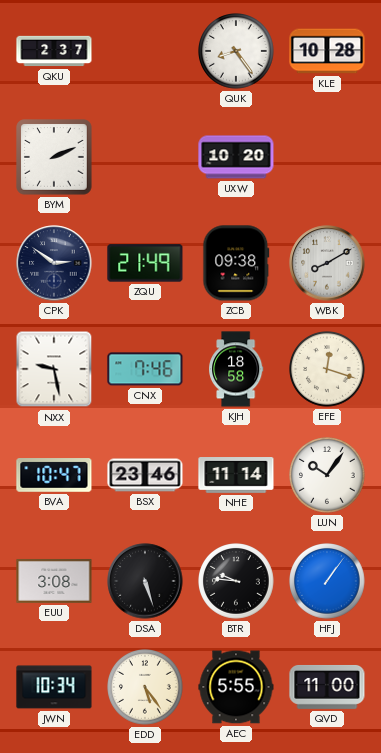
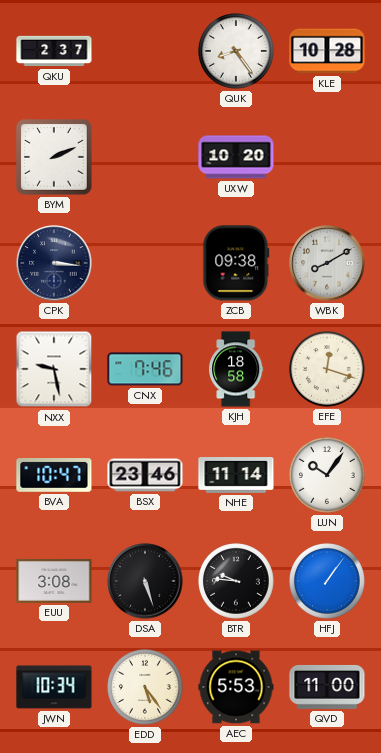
CPK: 2:51 -> 3:16
ZQU: 21:49 -> none
AEC: 5:55 -> 5:53
